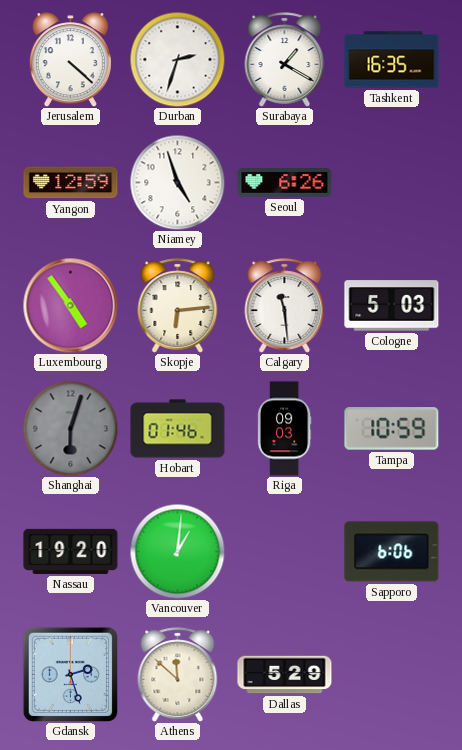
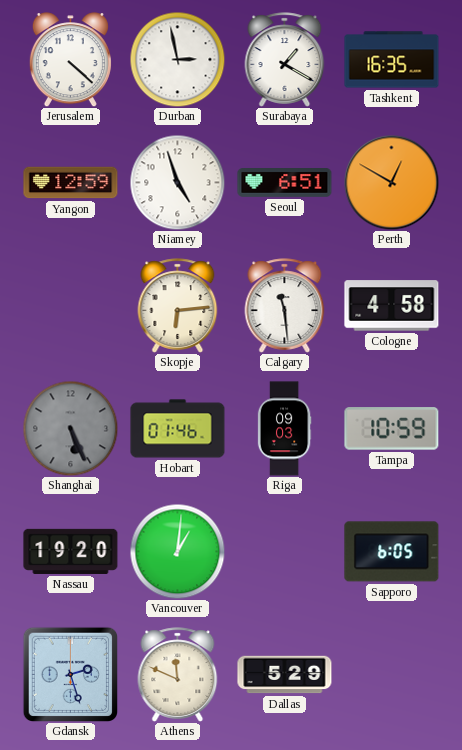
Durban: 2:33 -> 2:58
Seoul: 6:26 -> 6:51
Perth: none -> 12:50
Luxembourg: 4:54 -> none
Cologne: 5:03 -> 4:58
Shanghai: 6:03 -> 5:26
Sapporo: 6:06 -> 6:05
Athens: 11:52 -> 11:49
